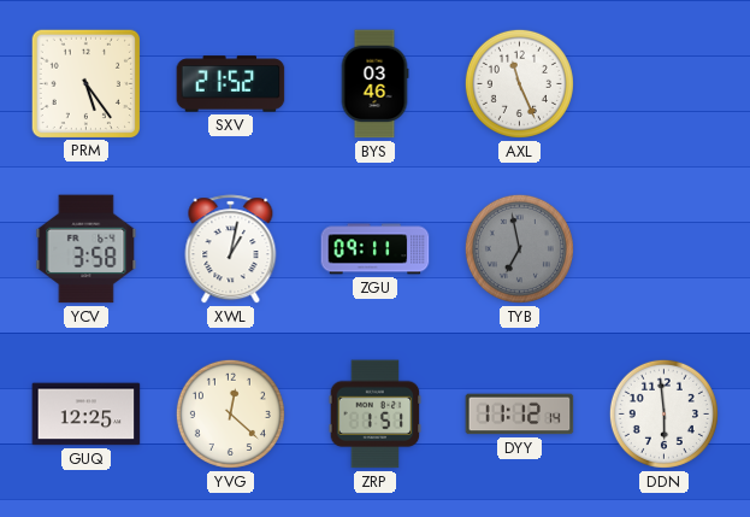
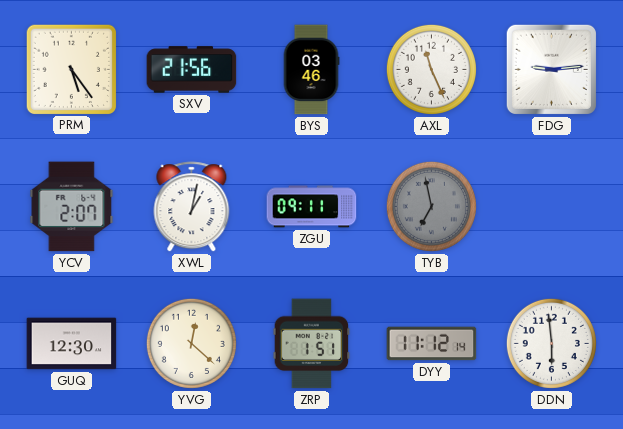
SXV: 21:52 -> 21:56
FDG: none -> 9:14
YCV: 3:58 -> 2:07
GUQ: 12:25 -> 12:30
